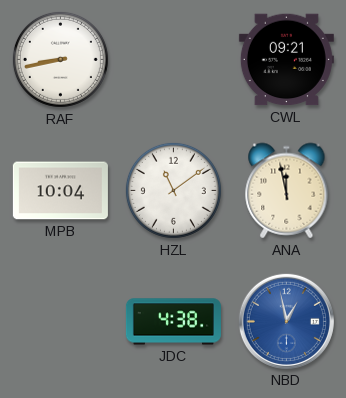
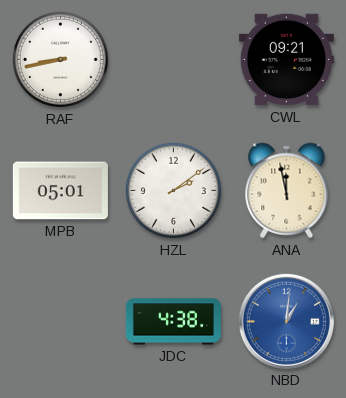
MPB: 10:04 -> 05:01
HZL: 11:09 -> 2:09
NBD: 12:58 -> 1:01
